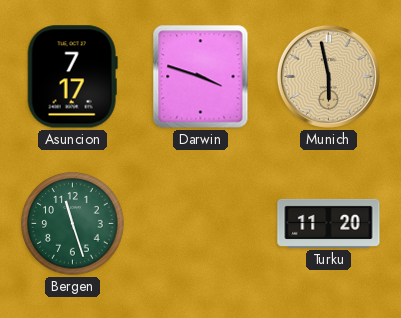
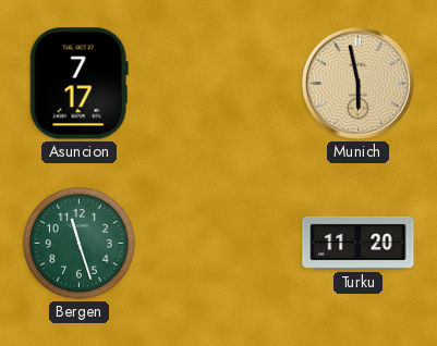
Darwin: 3:48 -> none
